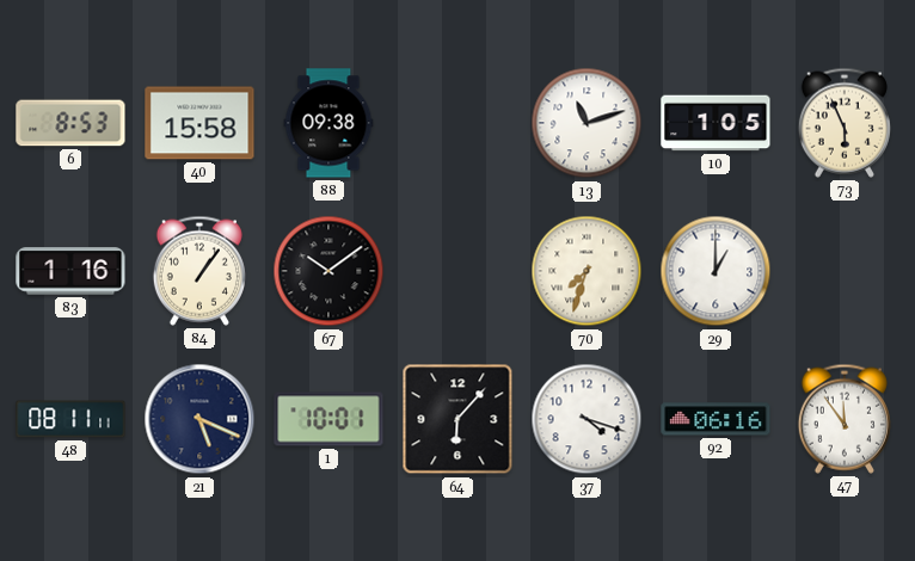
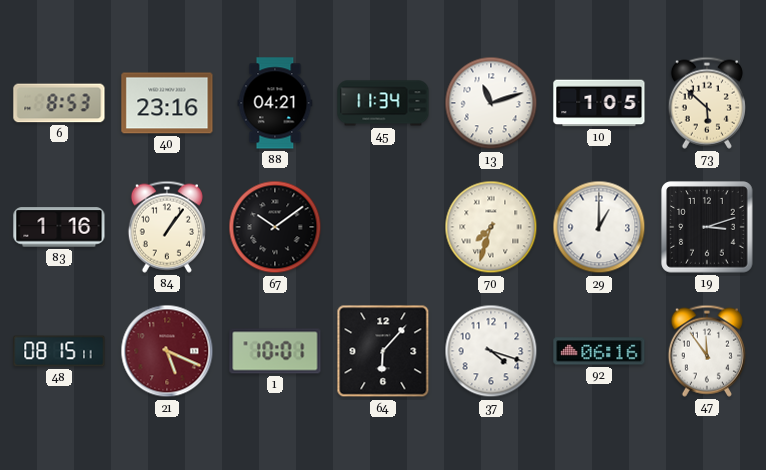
40: 15:58 -> 23:16
88: 09:38 -> 04:21
45: none -> 11:34
73: 5:56 -> 5:52
19: none -> 3:12
48: 08:11 -> 08:15
21 dial: navy -> burgundy
